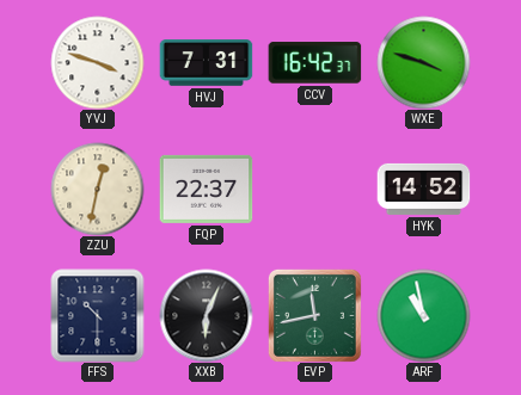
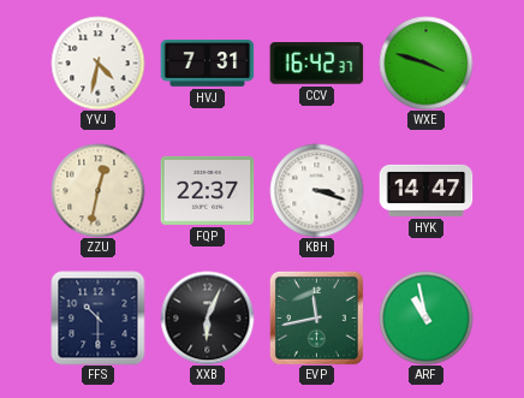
YVJ: 3:48 -> 4:32
KBH: none -> 3:18
HYK: 14:52 -> 14:47
